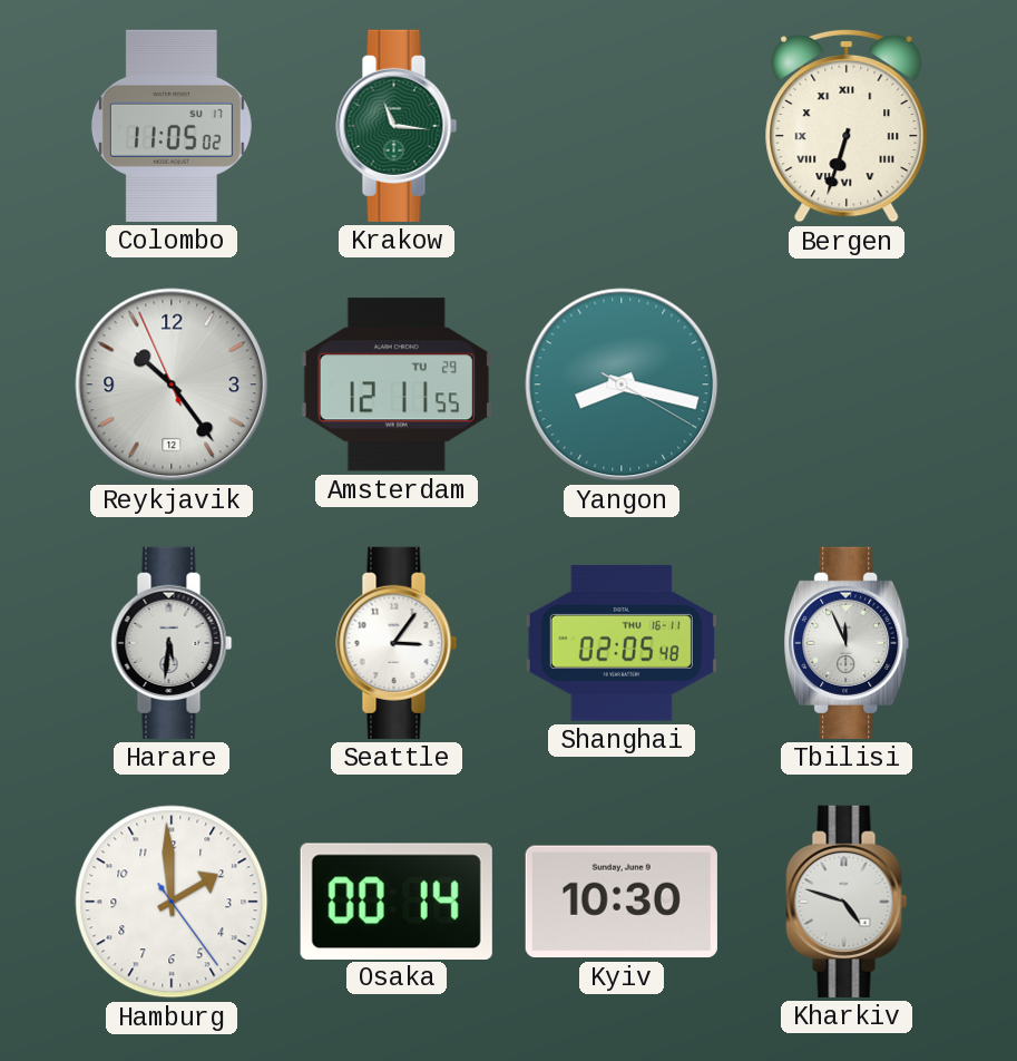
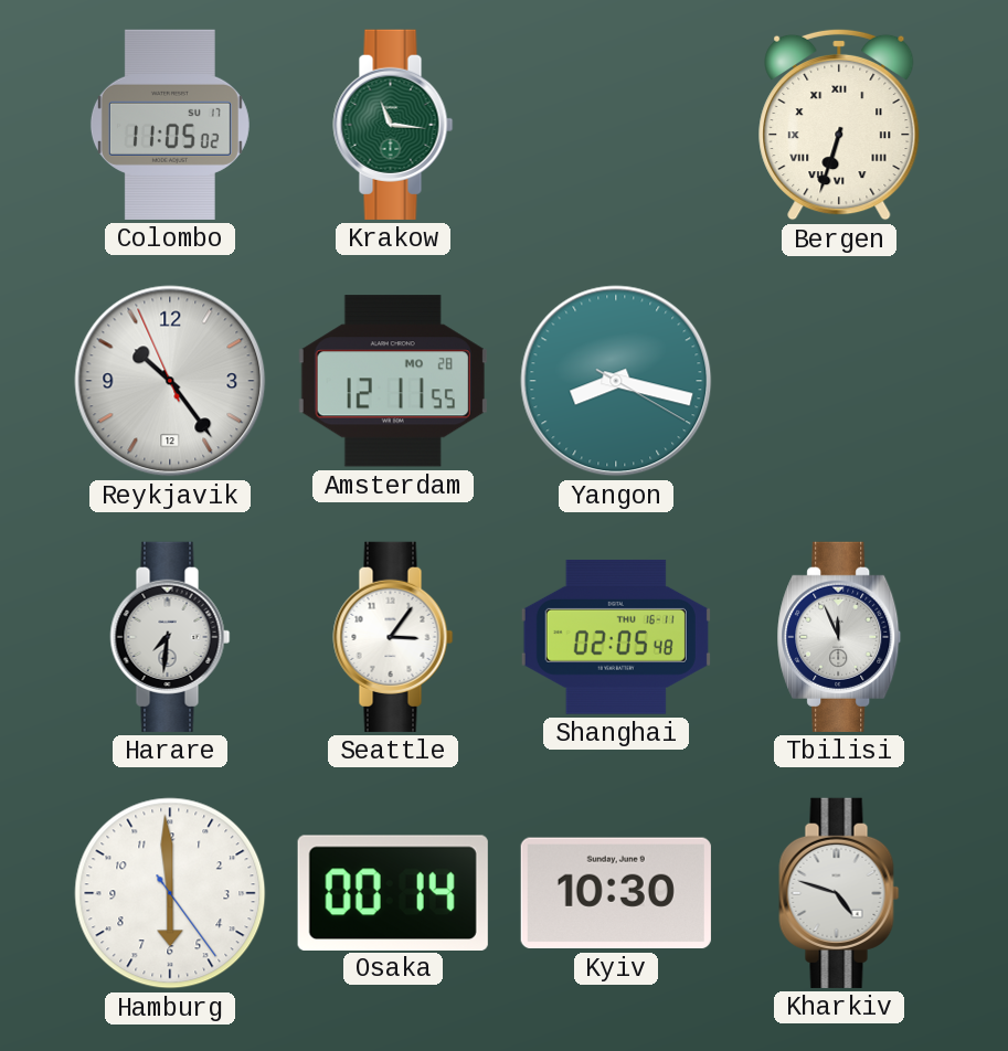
Amsterdam date: TU 29 -> MO 28
Harare: 5:31 -> 7:31
Hamburg: 1:59 -> 5:59
